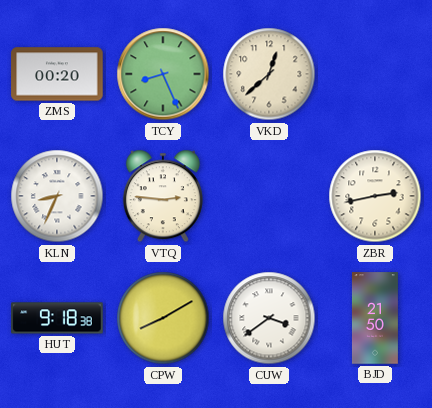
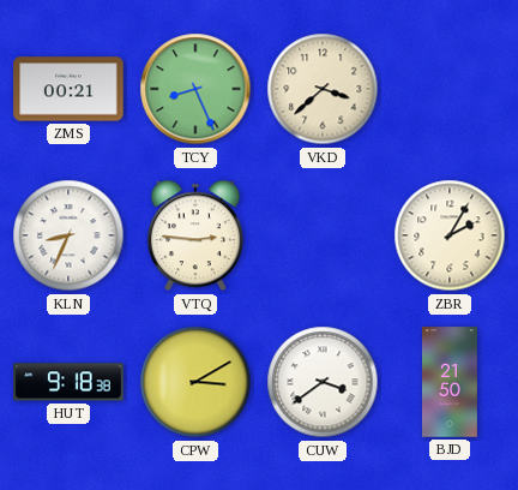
ZMS: 00:20 -> 00:21
VKD: 12:38 -> 3:38
ZBR: 2:43 -> 2:05
CPW: 8:10 -> 3:10
